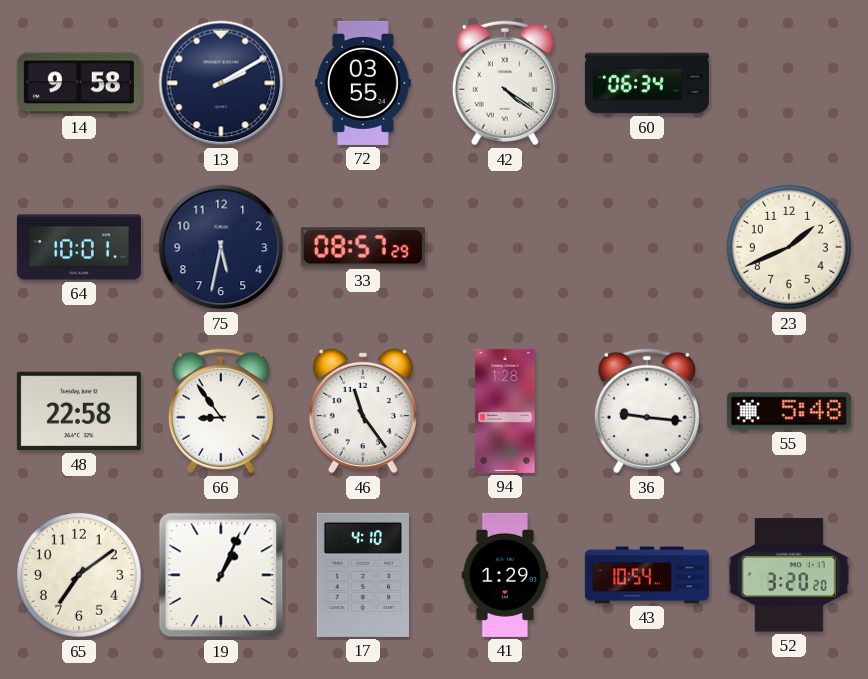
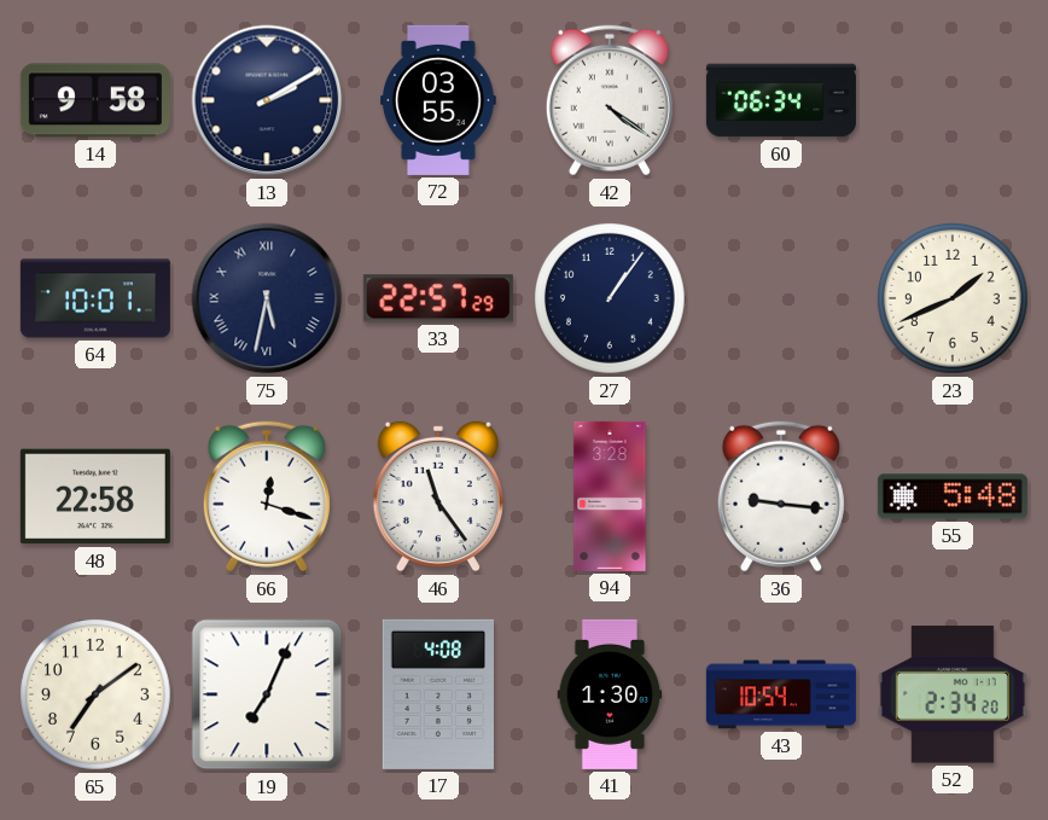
75 numerals: Arabic -> Roman
33: 08:57 -> 22:57
27: none -> 1:06
66: 8:54 -> 12:18
94: 1:28 -> 3:28
19: 1:04 -> 7:04
17: 4:10 -> 4:08
41: 1:29 -> 1:30
52: 3:20 -> 2:34
